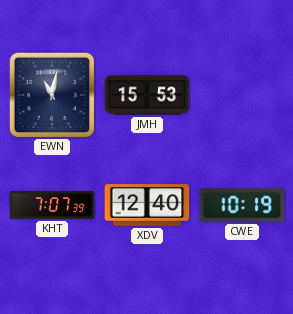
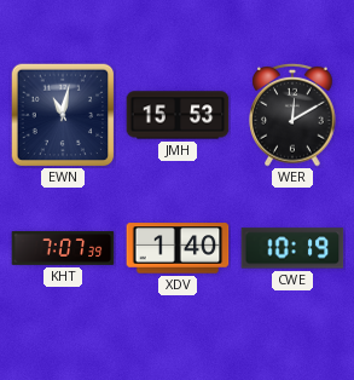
WER: none -> 12:10
XDV: 12:40 -> 1:40
